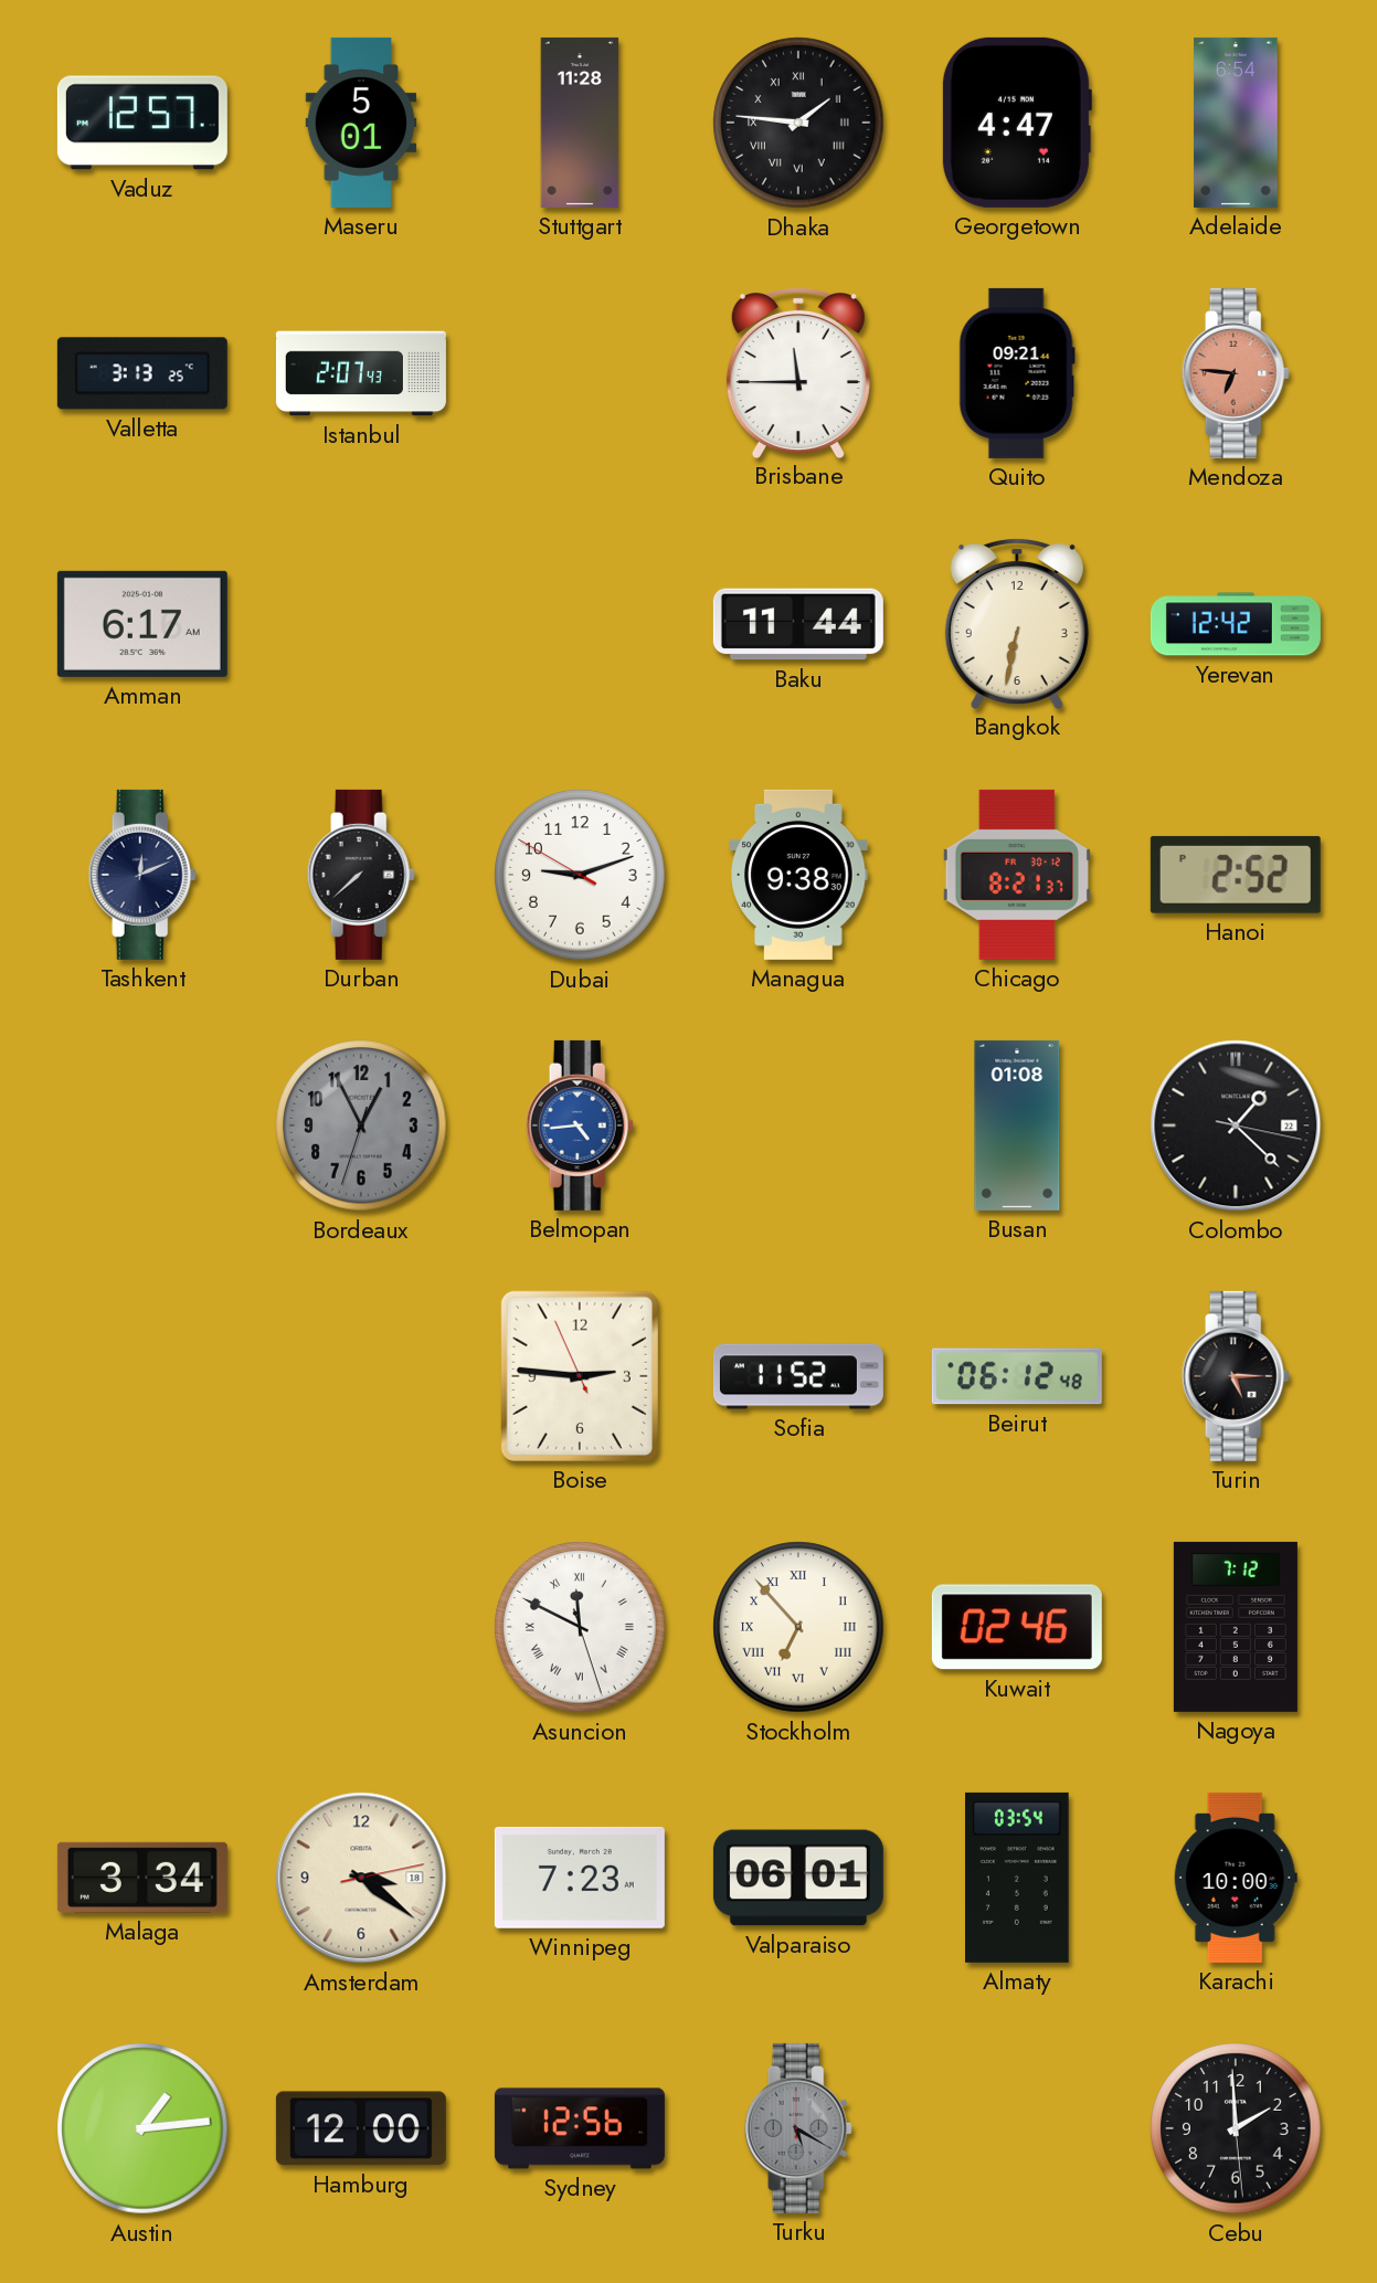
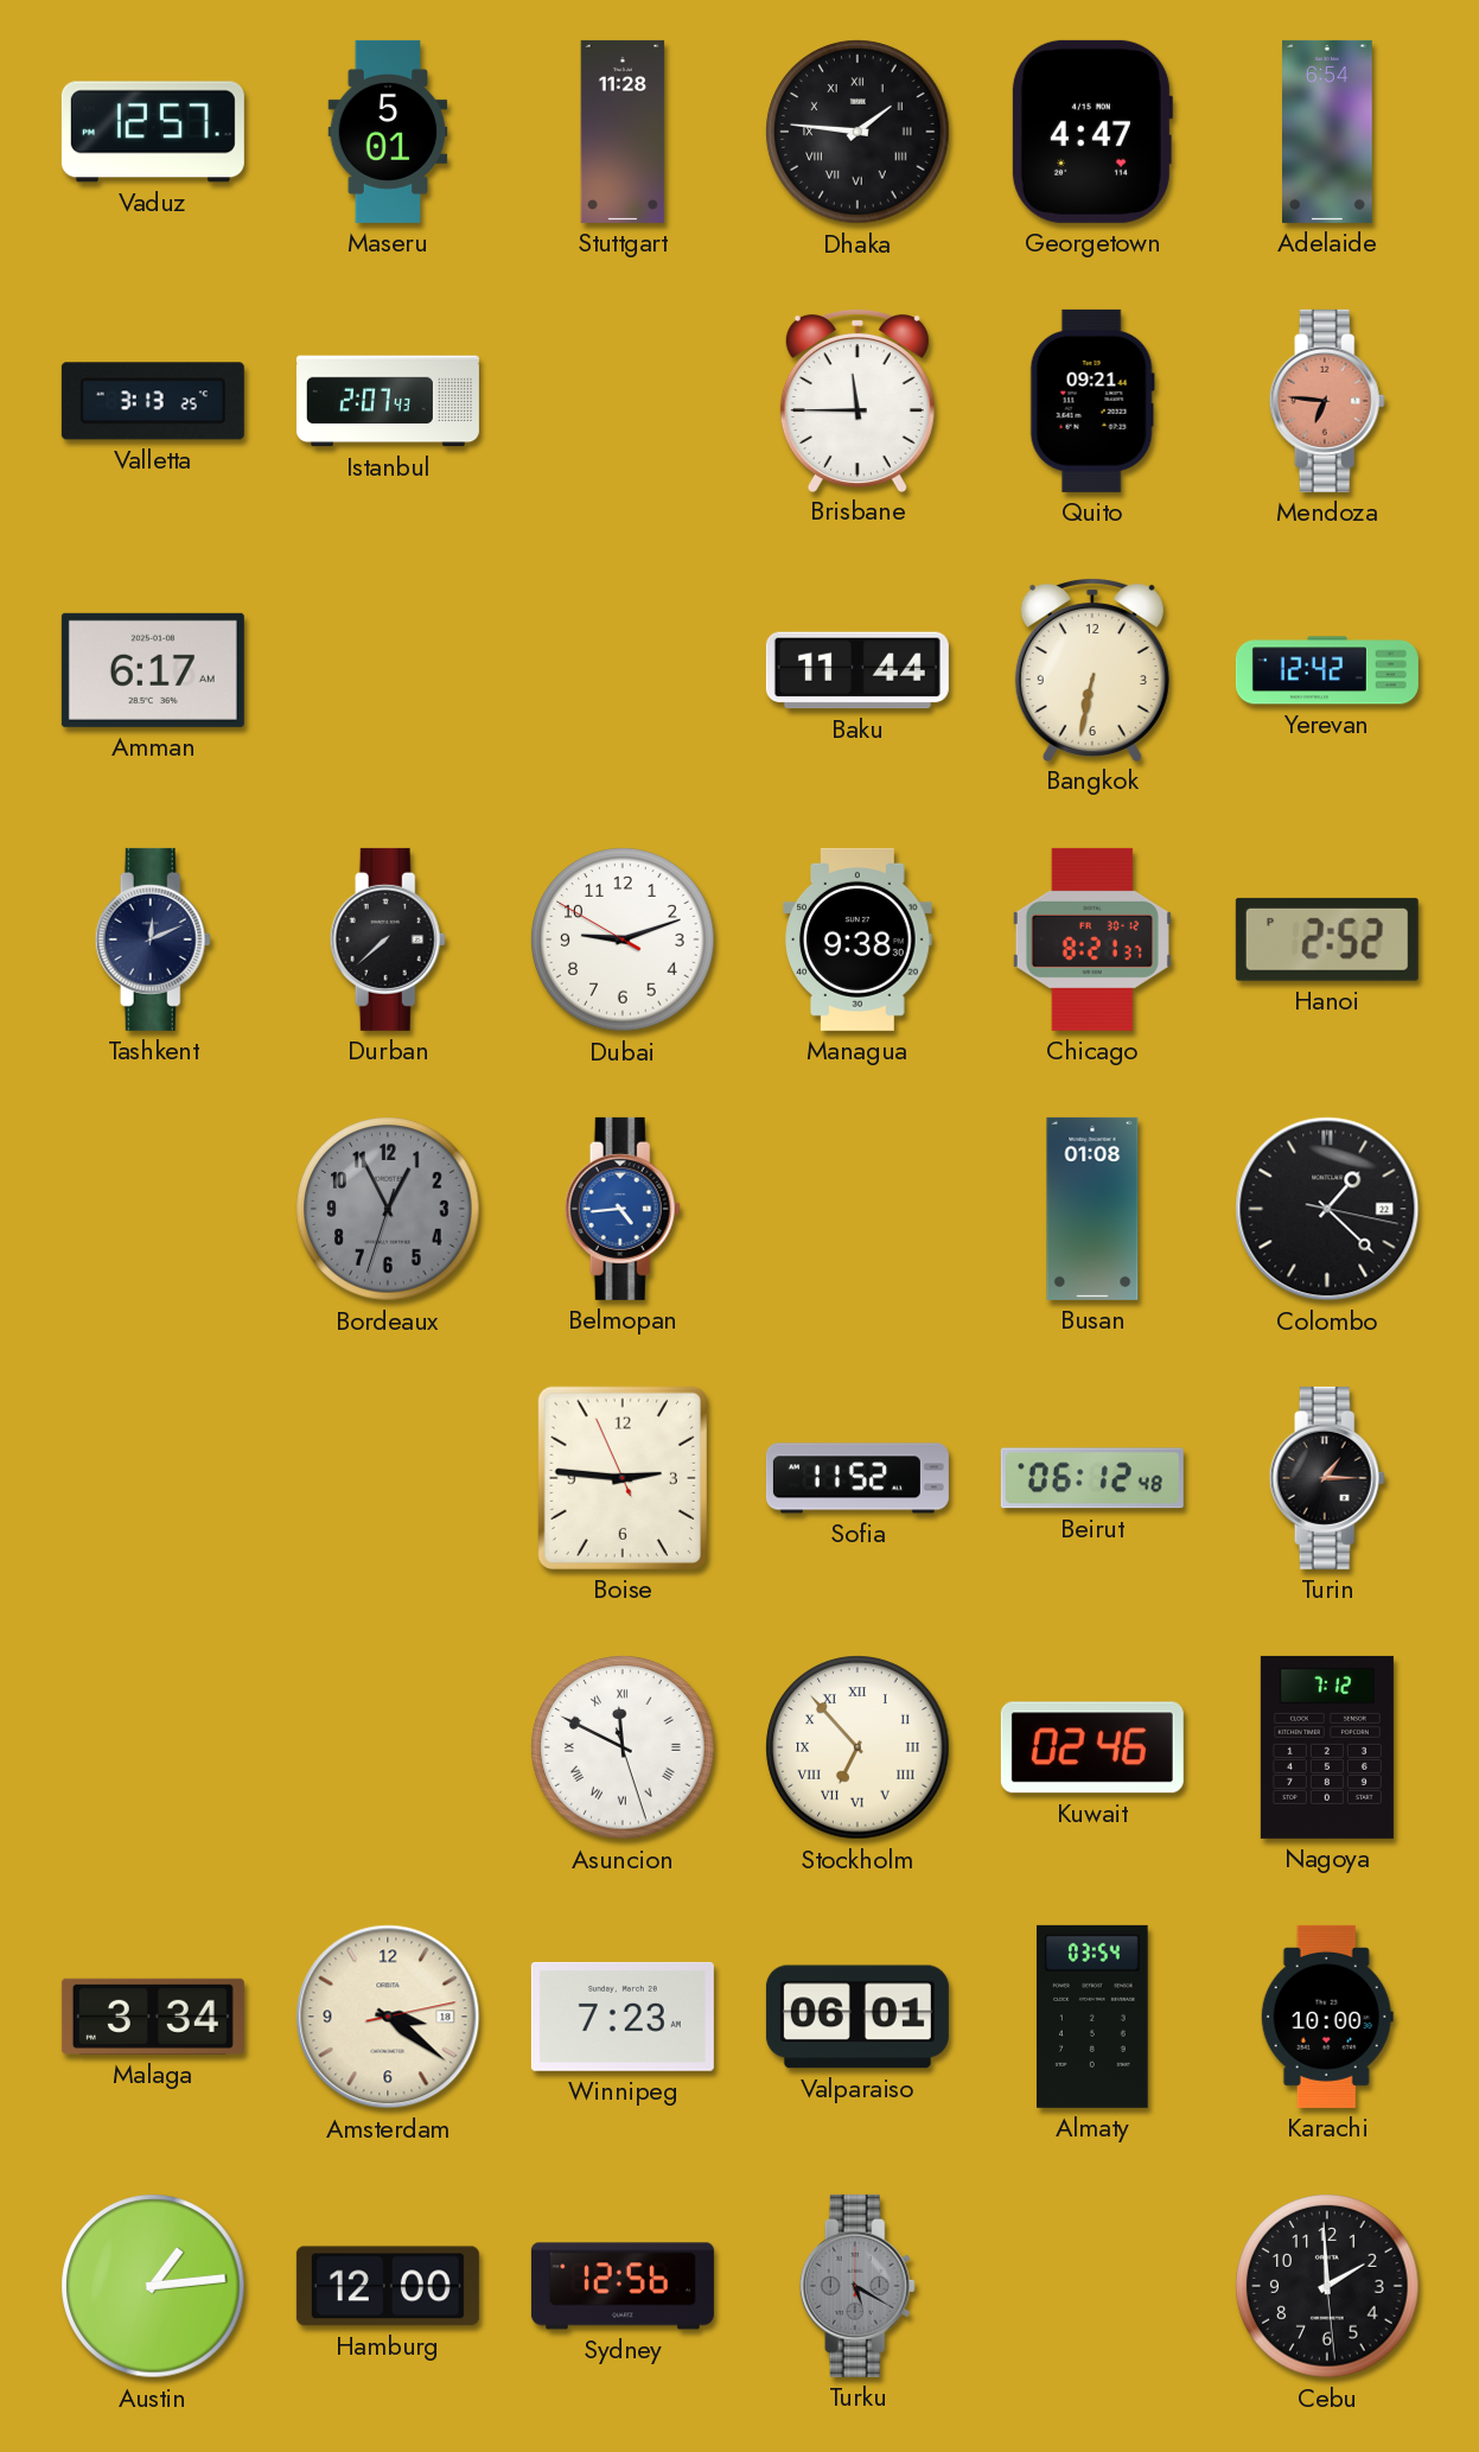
Turin: 5:15 -> 1:15
